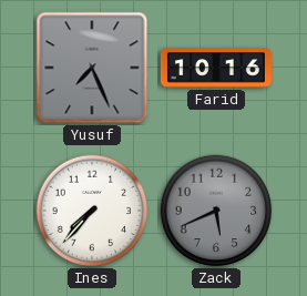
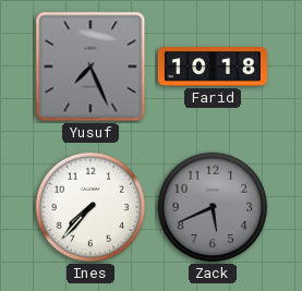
Farid: 10:16 -> 10:18
